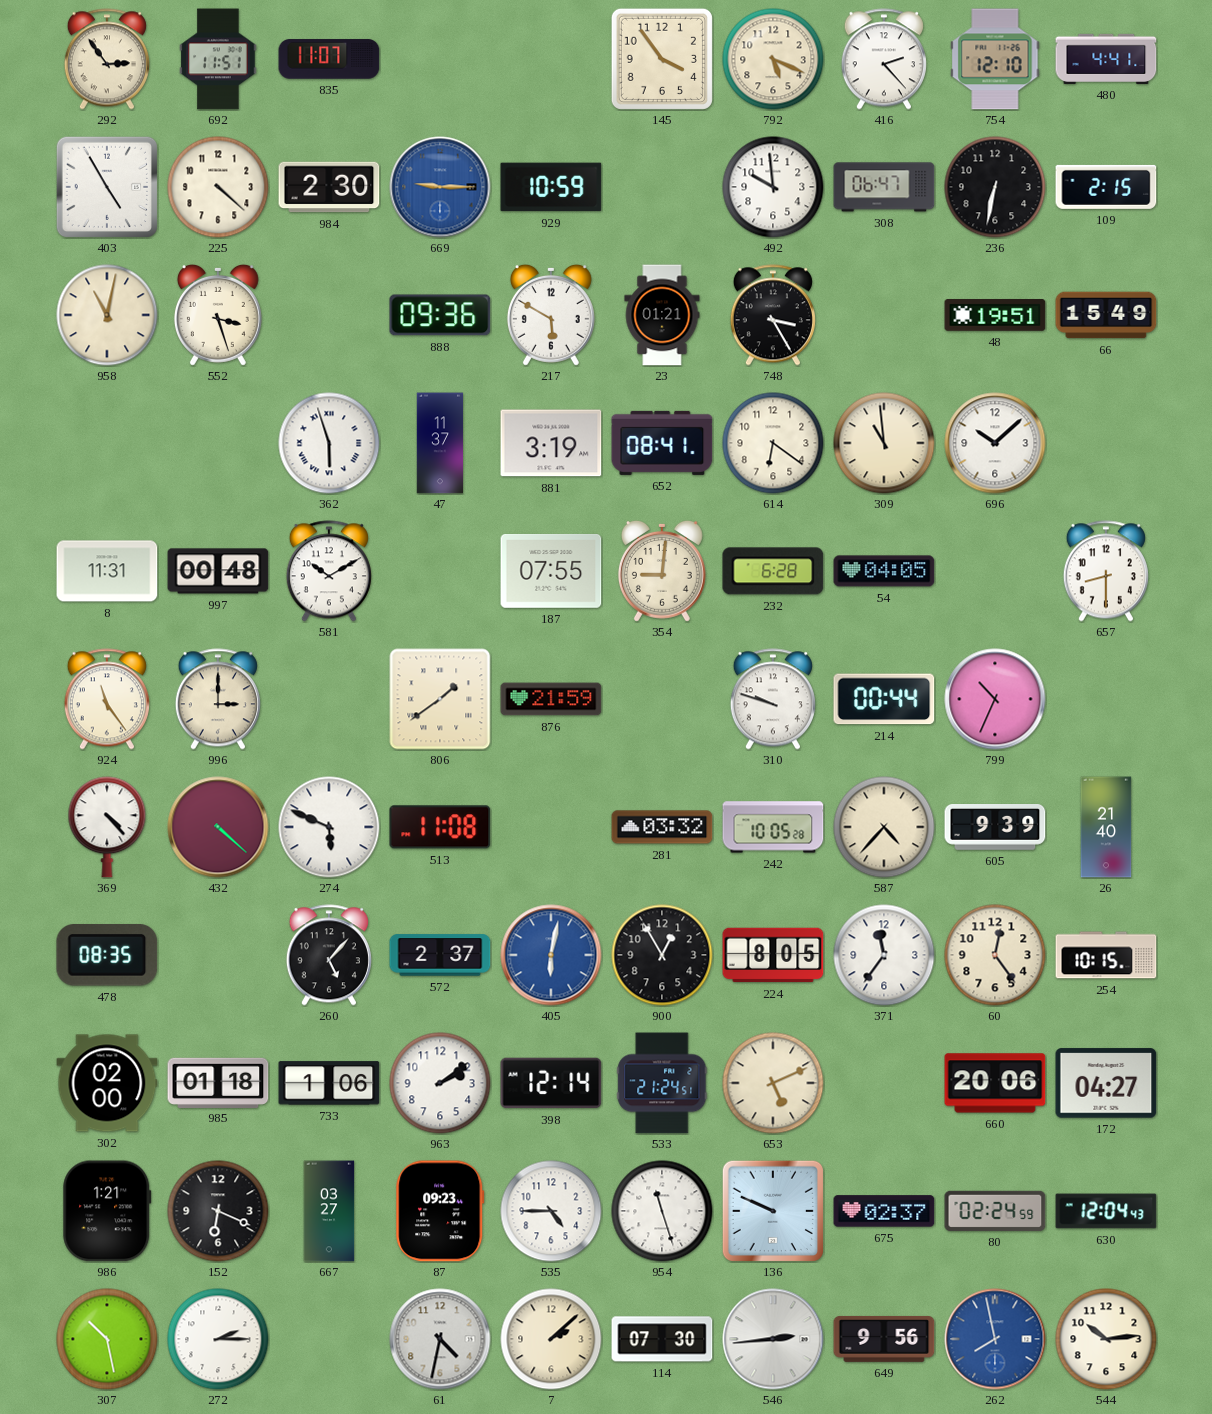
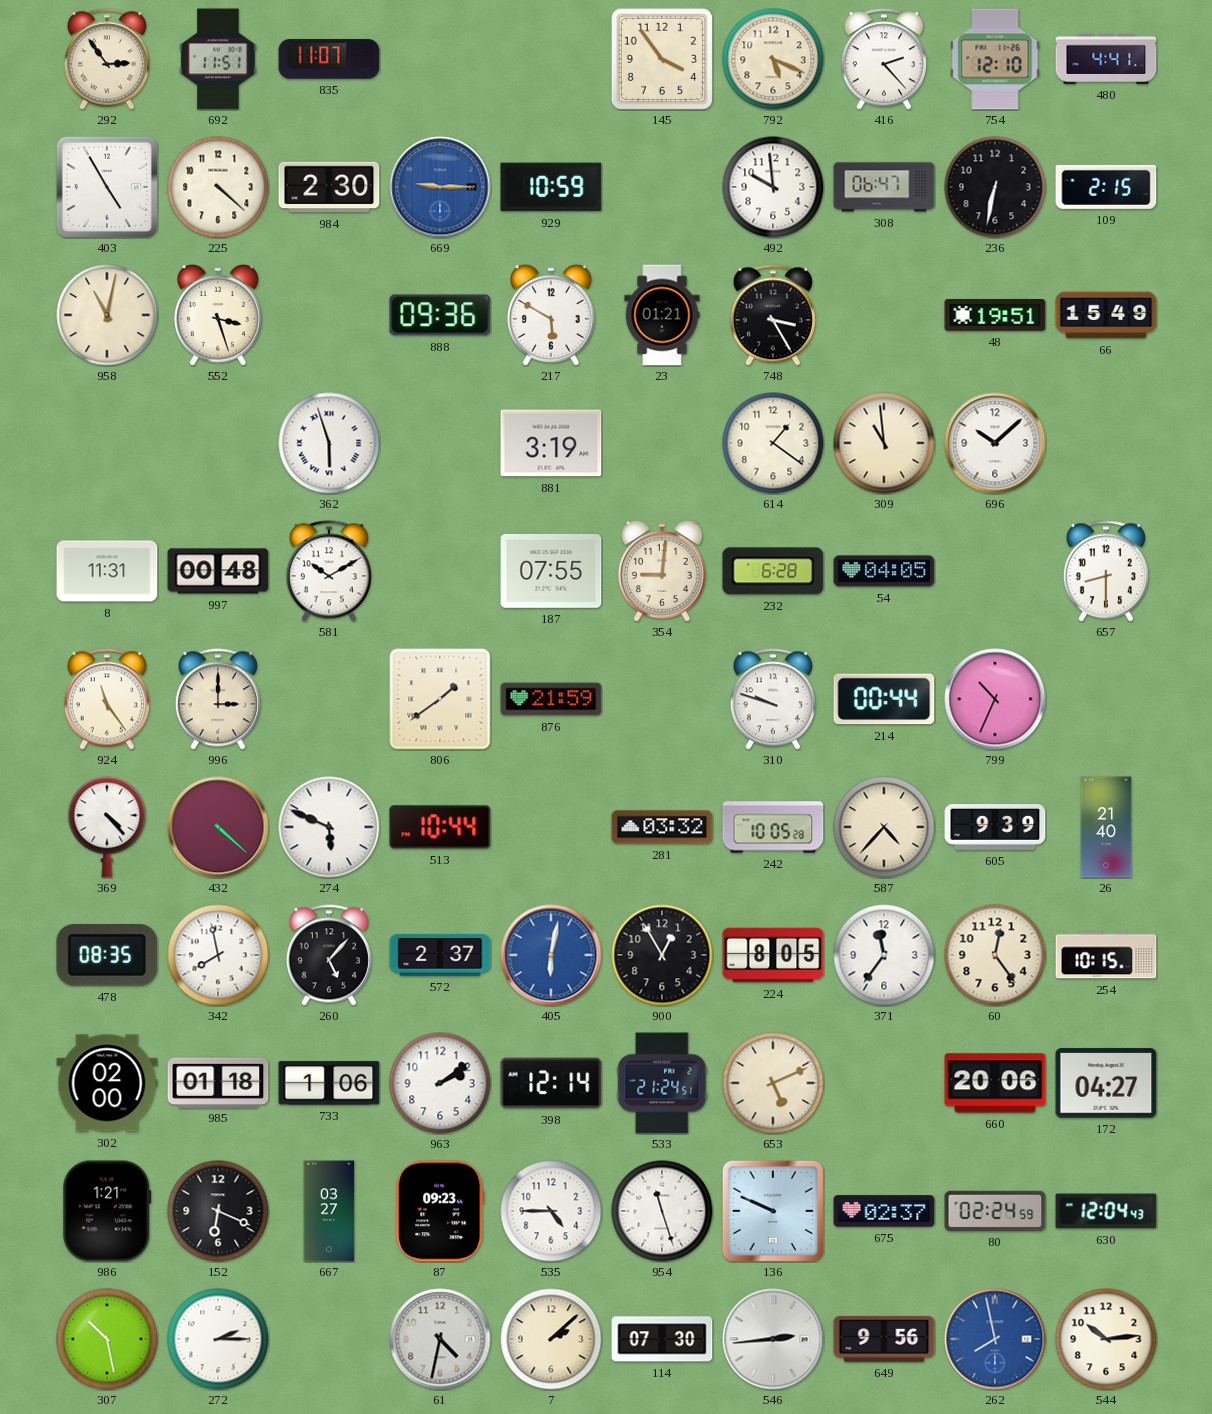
47: 11:37 -> none
652: 08:41 -> none
614: 6:21 -> 1:21
513: 11:08 -> 10:44
342: none -> 7:58
